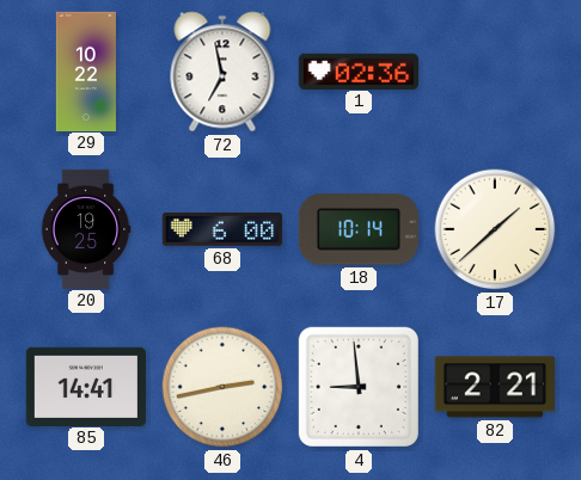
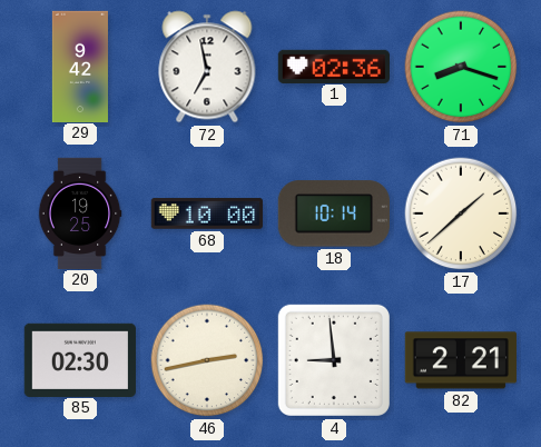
29: 10:22 -> 9:42
71: none -> 8:18
68: 6:00 -> 10:00
85: 14:41 -> 02:30
